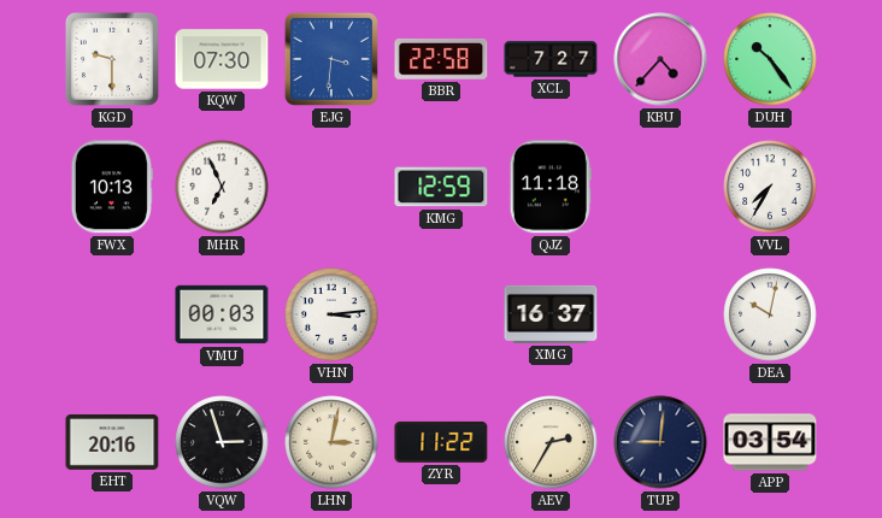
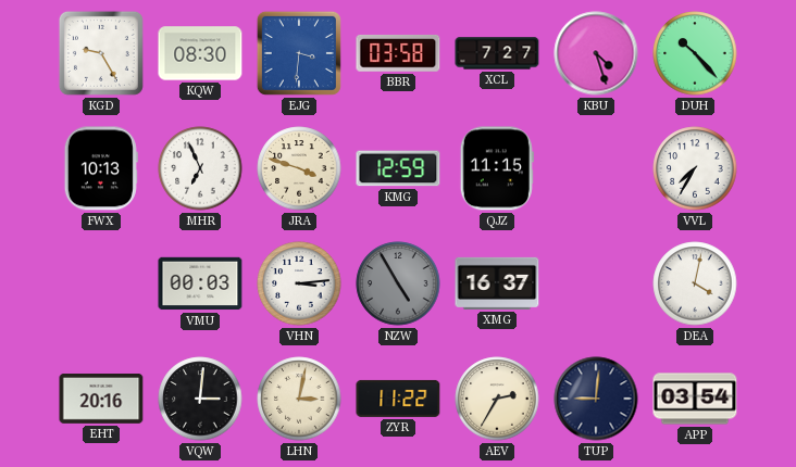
KGD: 9:30 -> 9:25
KQW: 07:30 -> 08:30
BBR: 22:58 -> 03:58
KBU: 4:37 -> 4:27
DUH: 10:24 -> 10:23
JRA: none -> 3:48
QJZ: 11:18 -> 11:15
NZW: none -> 4:55
DEA: 10:02 -> 4:02
VQW: 2:57 -> 3:01
